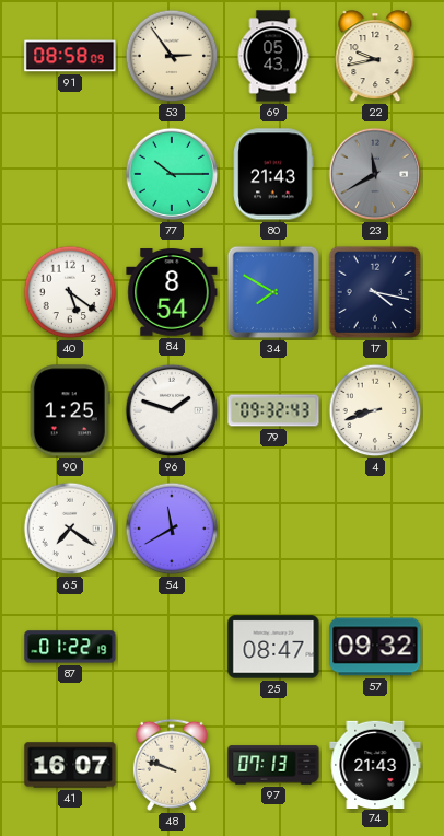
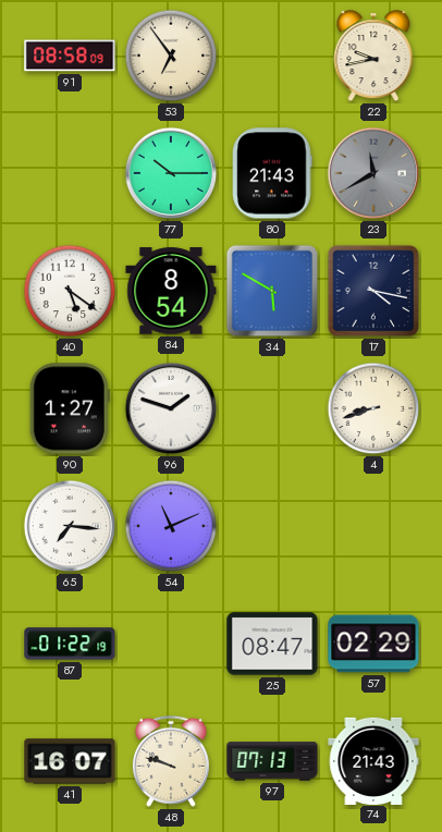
53: 2:54 -> 6:54
69: 05:43 -> none
34: 7:50 -> 5:50
90: 1:25 -> 1:27
79: 09:32 -> none
65: 7:21 -> 7:16
54: 11:40 -> 11:11
57: 09:32 -> 02:29
